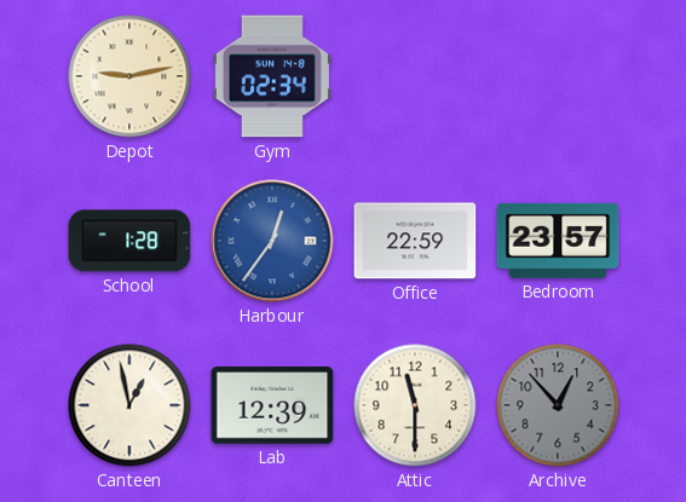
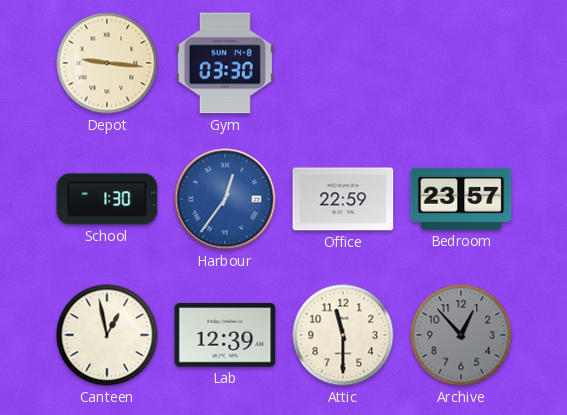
Depot: 9:13 -> 9:16
Gym: 02:34 -> 03:30
School: 1:28 -> 1:30
